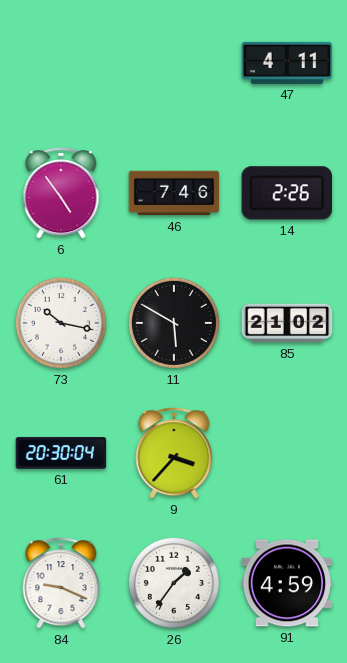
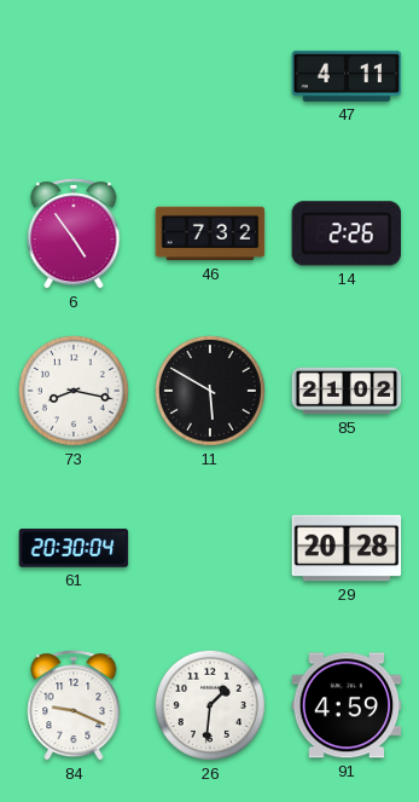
46: 7:46 -> 7:32
73: 10:17 -> 8:17
9: 3:37 -> none
29: none -> 20:28
26: 1:36 -> 1:31
